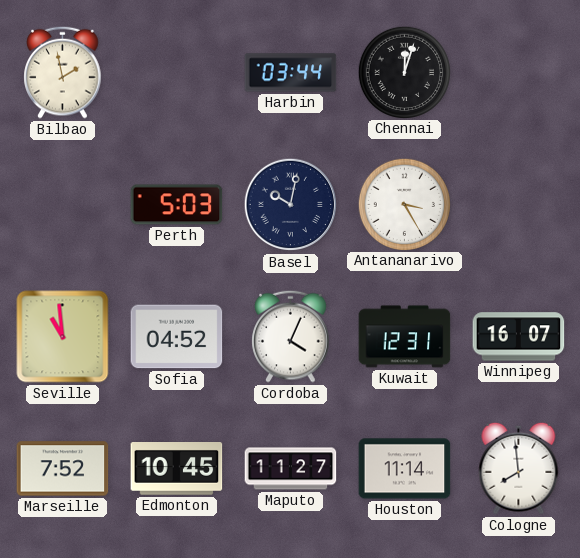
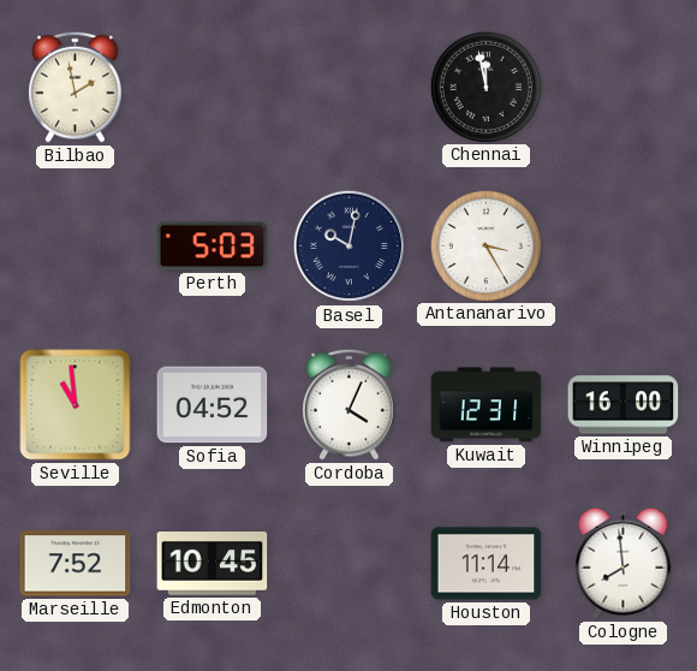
Harbin: 03:44 -> none
Chennai: 12:03 -> 11:58
Winnipeg: 16:07 -> 16:00
Maputo: 11:27 -> none
